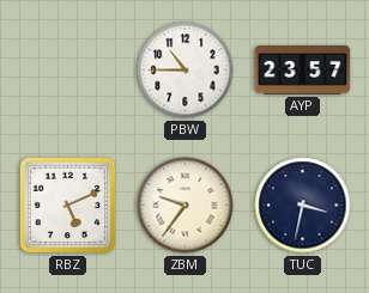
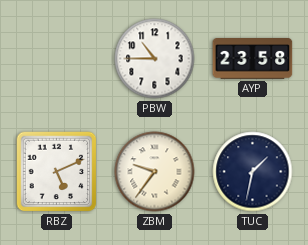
AYP: 23:57 -> 23:58
TUC: 3:32 -> 1:32
